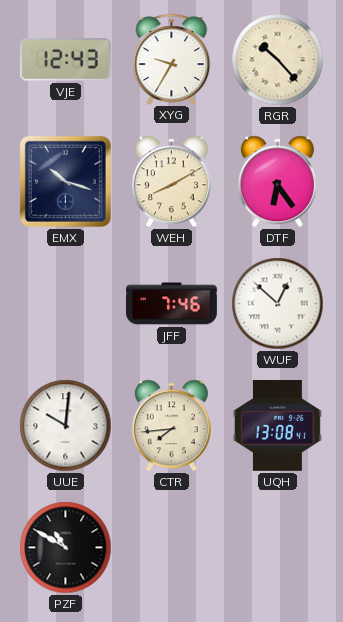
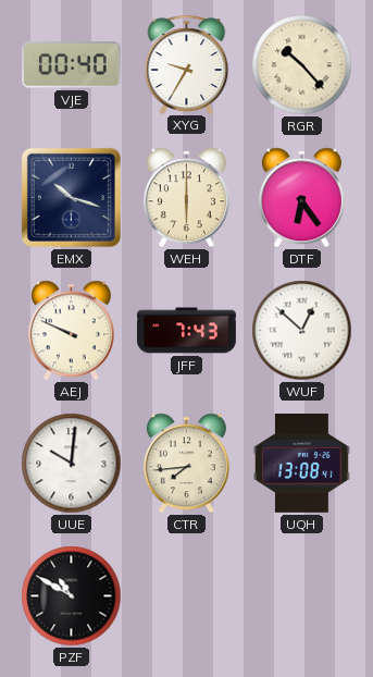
VJE: 12:43 -> 00:40
WEH: 8:10 -> 6:00
AEJ: none -> 9:49
JFF: 7:46 -> 7:43
